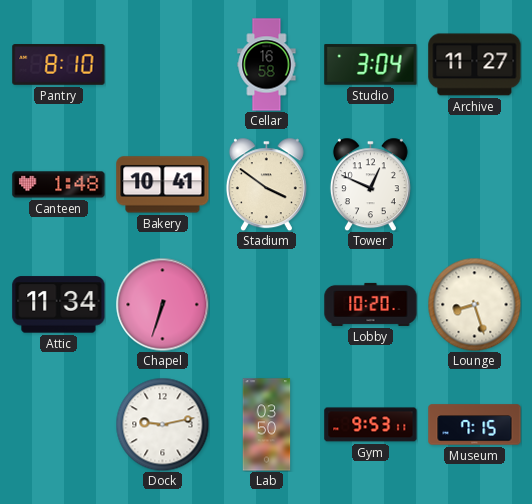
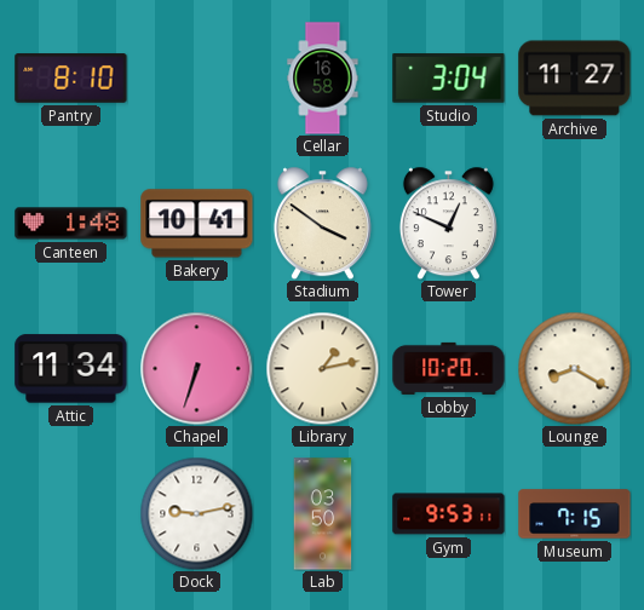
Library: none -> 1:13
Lounge: 8:27 -> 8:20
